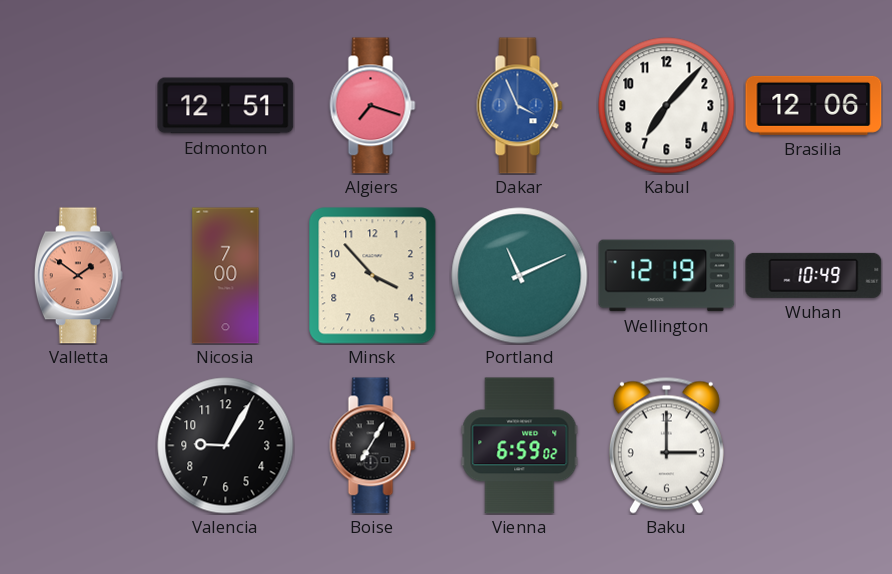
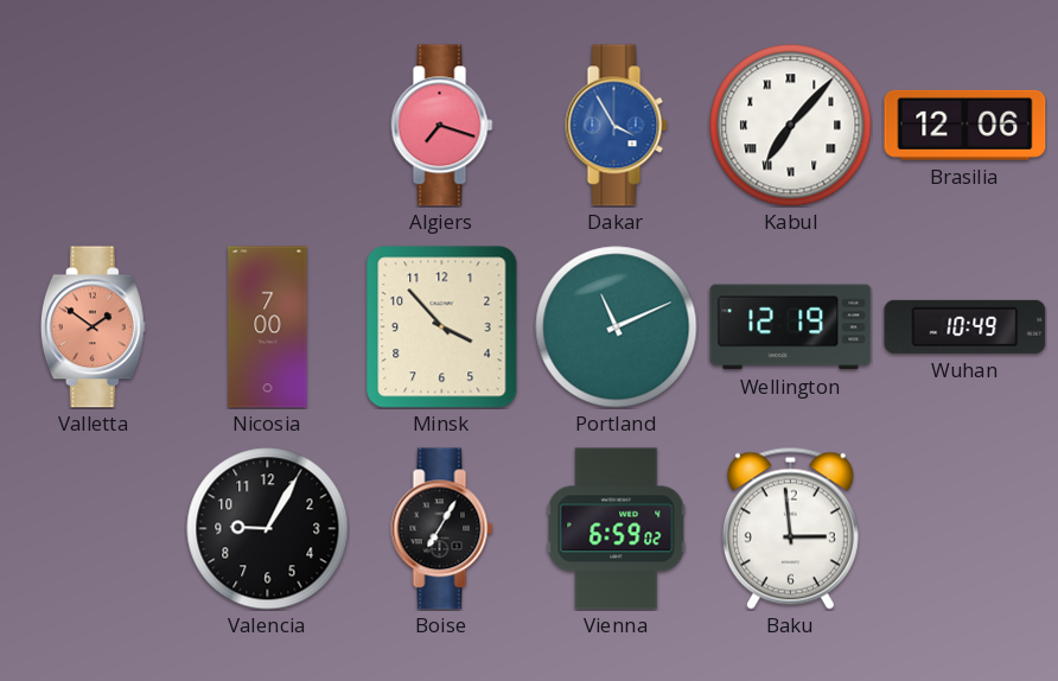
Edmonton: 12:51 -> none
Dakar: 3:56 -> 3:55
Kabul numerals: Arabic -> Roman
Baku: 3:00 -> 2:59
